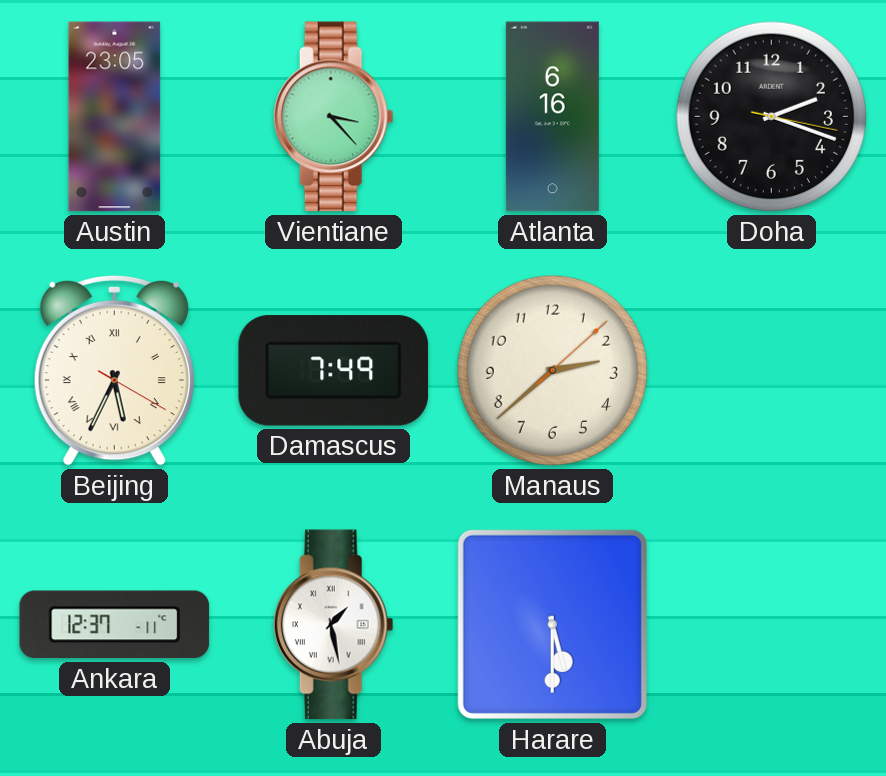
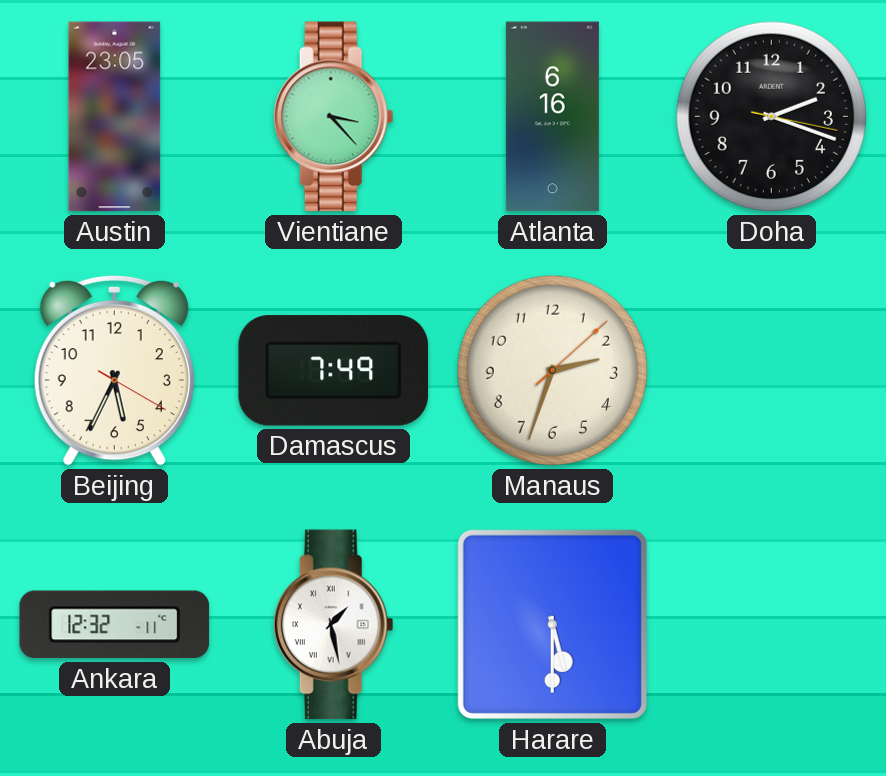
Beijing numerals: Roman -> Arabic
Manaus: 2:38 -> 2:33
Ankara: 12:37 -> 12:32
